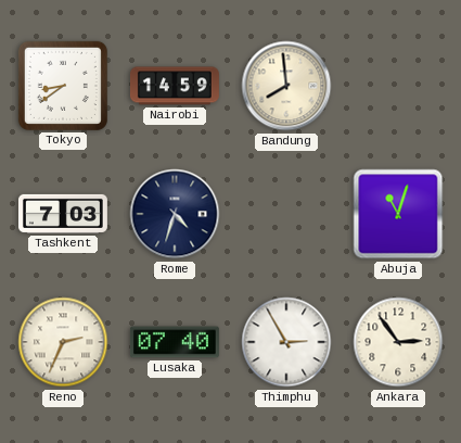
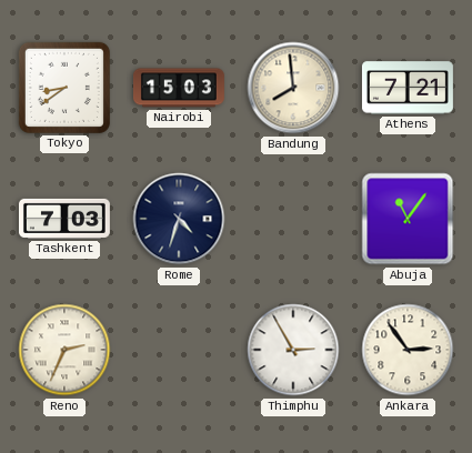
Nairobi: 14:59 -> 15:03
Athens: none -> 7:21
Abuja: 11:03 -> 11:06
Lusaka: 07:40 -> none
